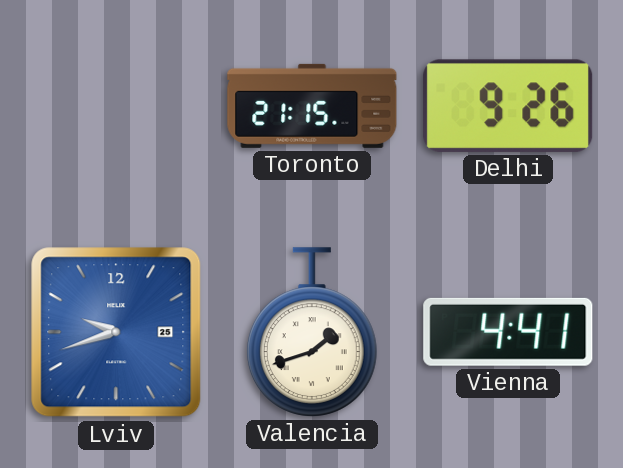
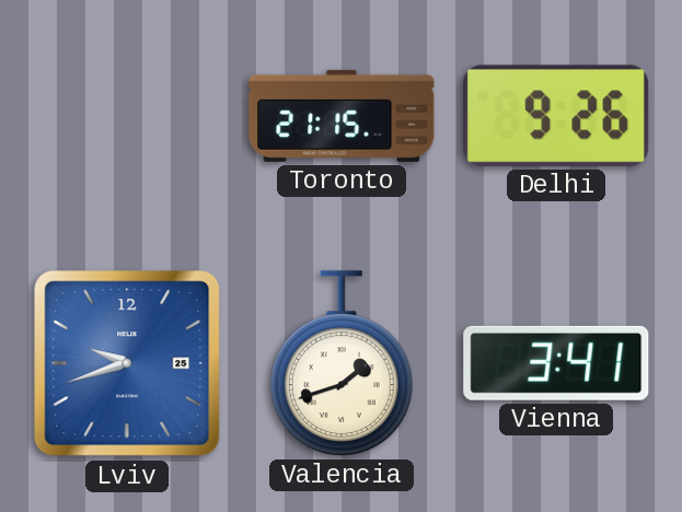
Vienna: 4:41 -> 3:41
